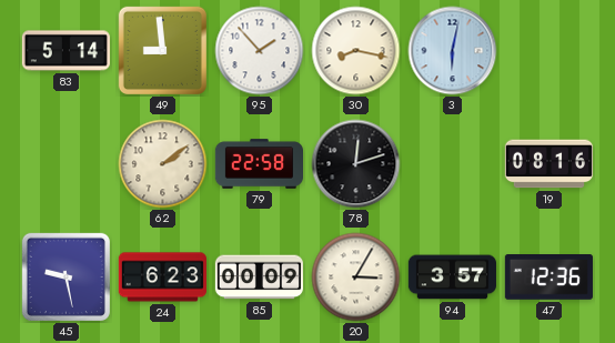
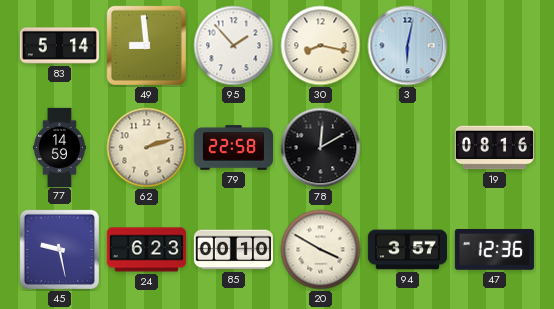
77: none -> 14:59
62: 2:09 -> 2:12
78: 12:12 -> 12:10
85: 00:09 -> 00:10
20: 3:05 -> 3:50
